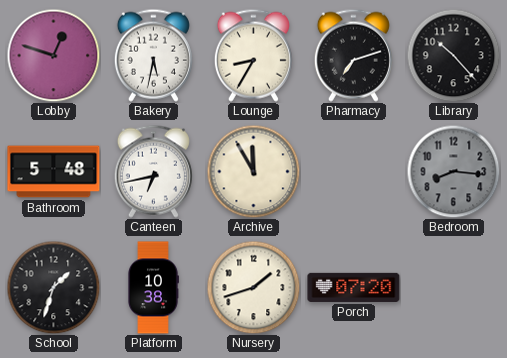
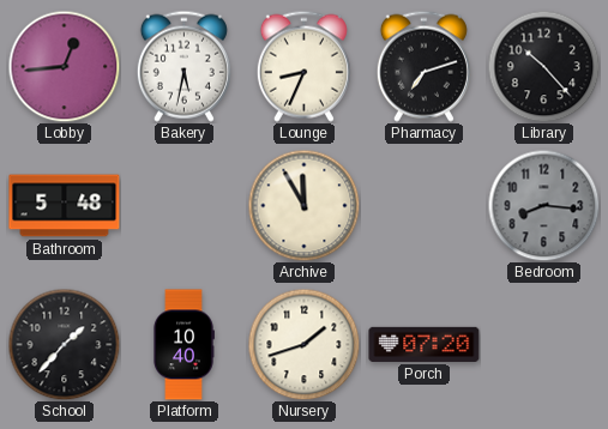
Lobby: 12:48 -> 12:44
Lounge: 8:35 -> 8:34
Canteen: 6:43 -> none
School: 1:33 -> 1:37
Platform: 10:38 -> 10:40
